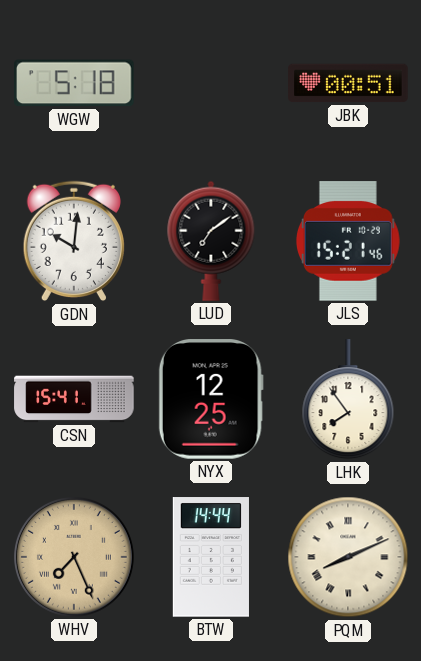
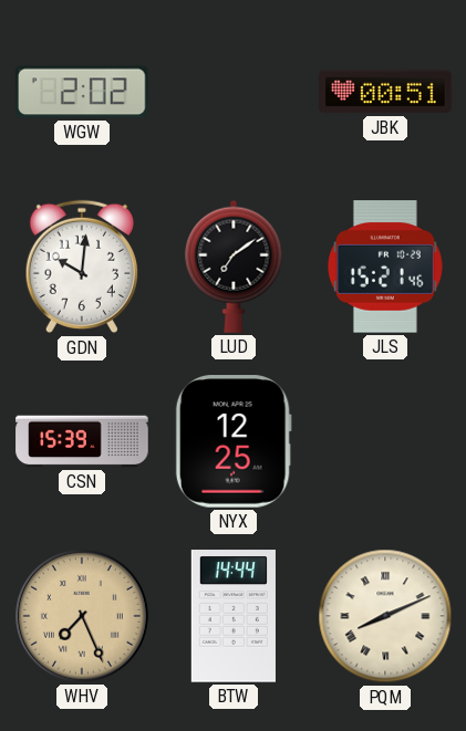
WGW: 5:18 -> 2:02
CSN: 15:41 -> 15:39
LHK: 7:54 -> none
